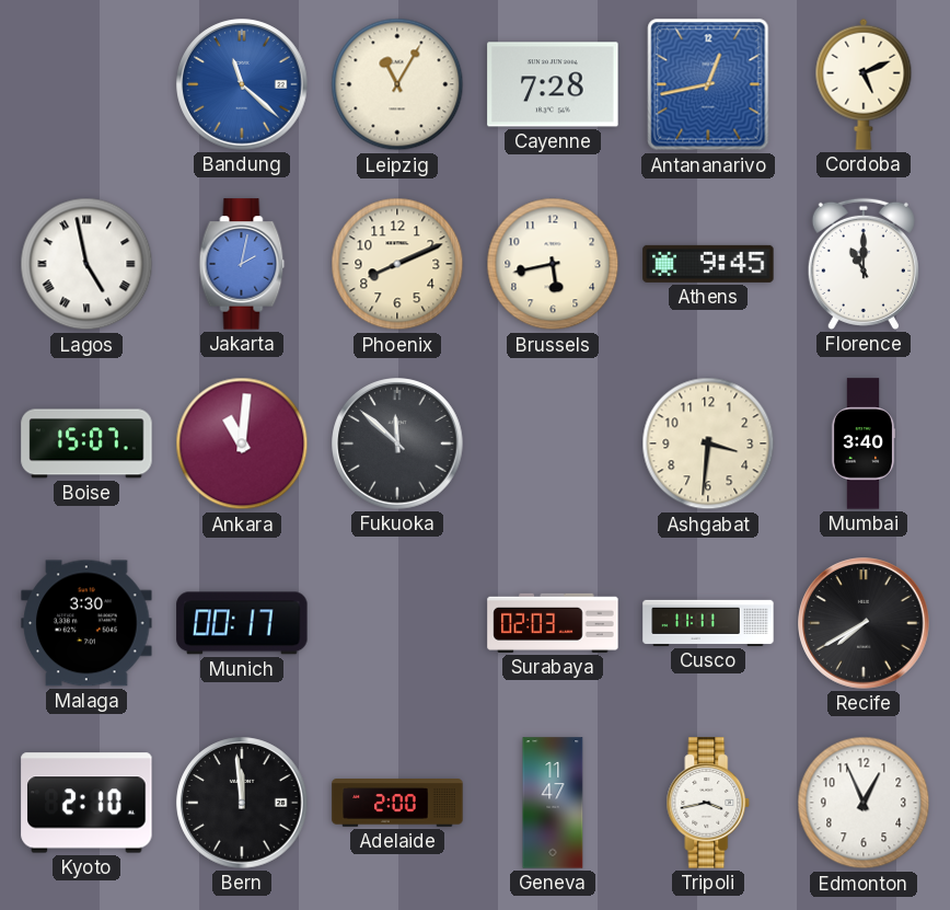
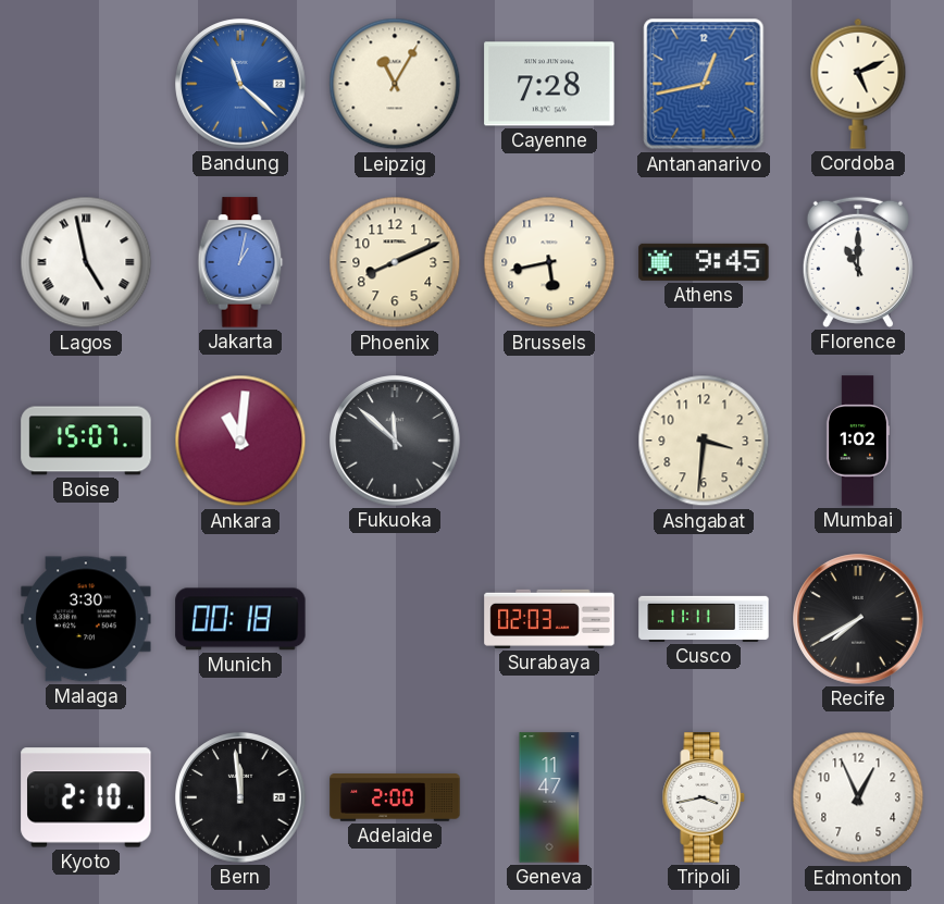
Jakarta: 2:02 -> 1:02
Mumbai: 3:40 -> 1:02
Munich: 00:17 -> 00:18
